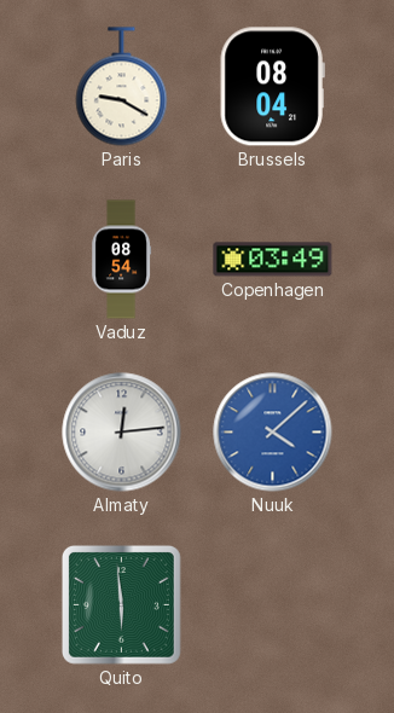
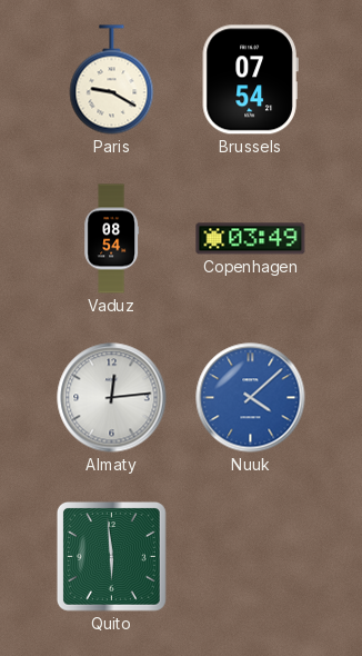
Brussels: 08:04 -> 07:54
